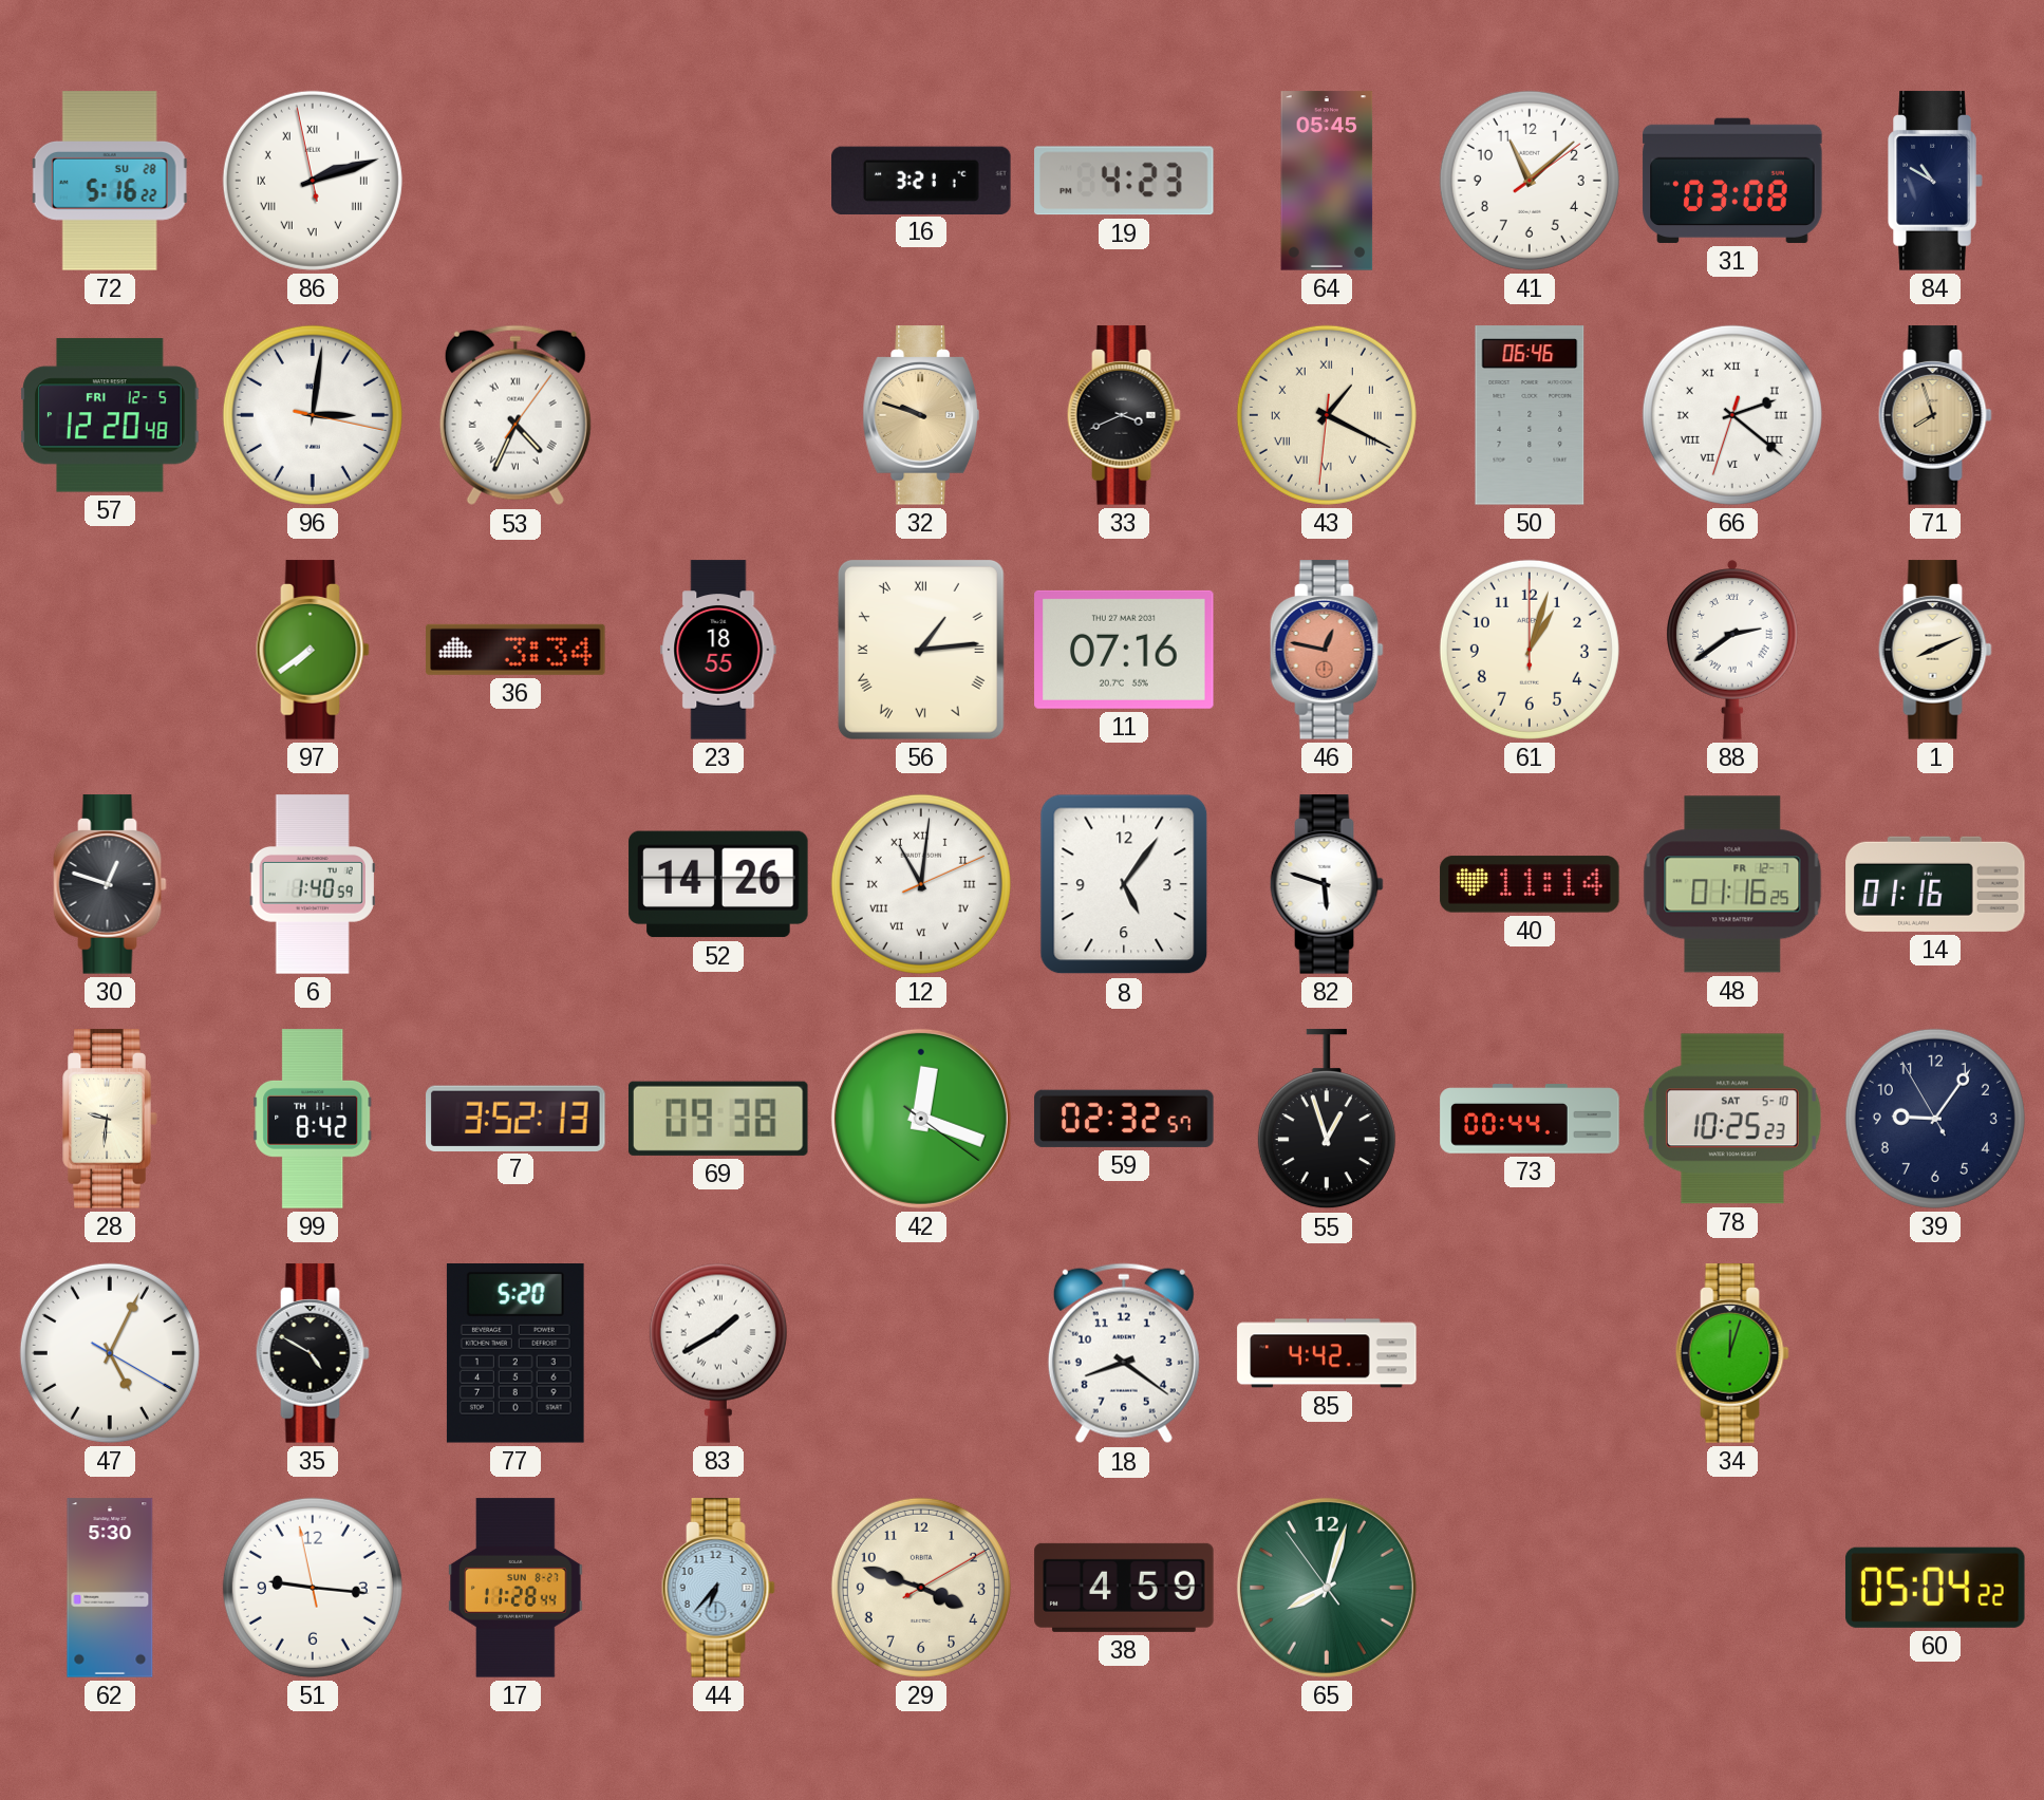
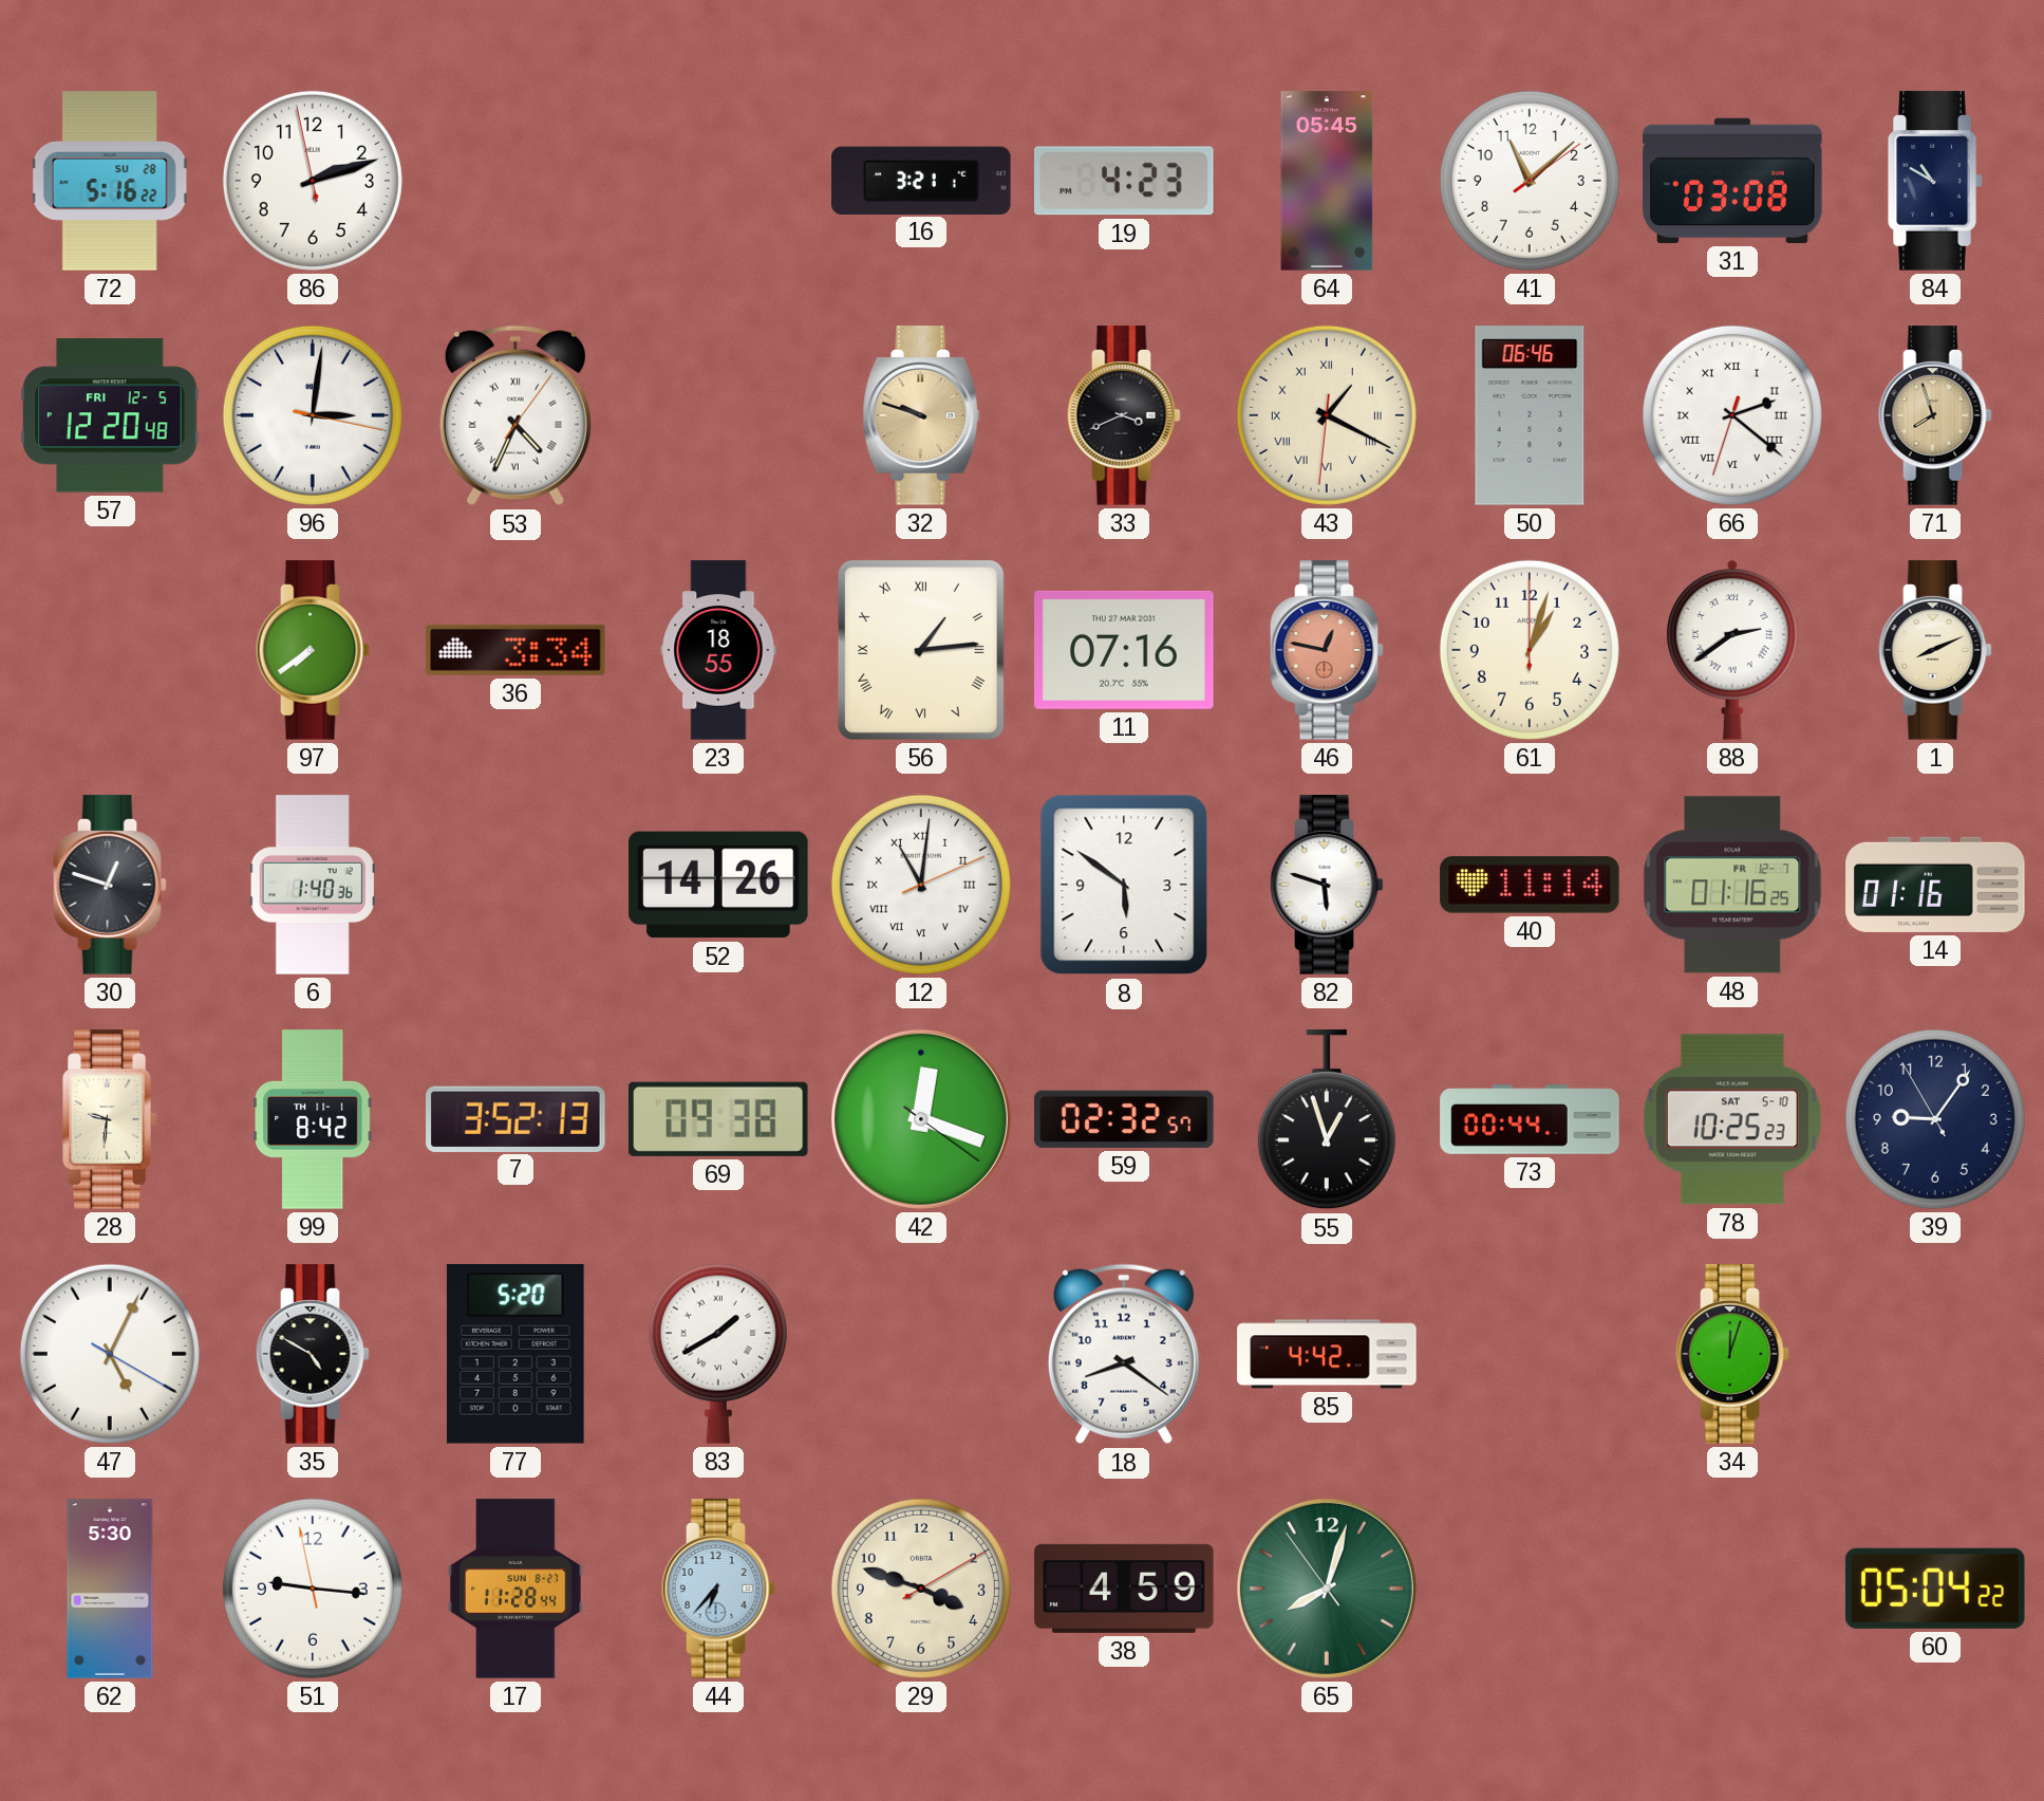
86 numerals: Roman -> Arabic
6: 1:40:59 -> 1:40:36
8: 5:06 -> 5:51
